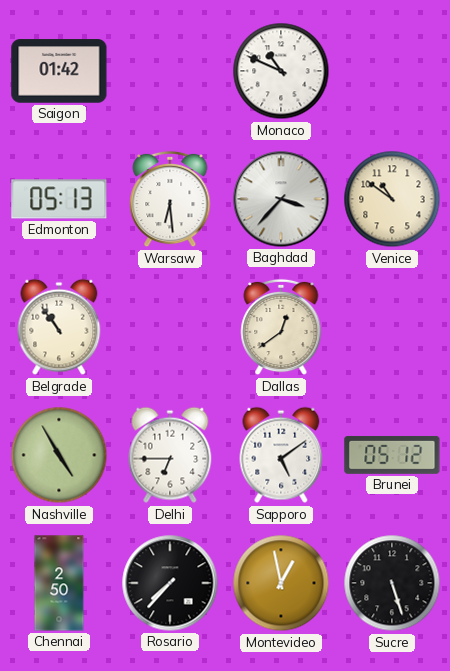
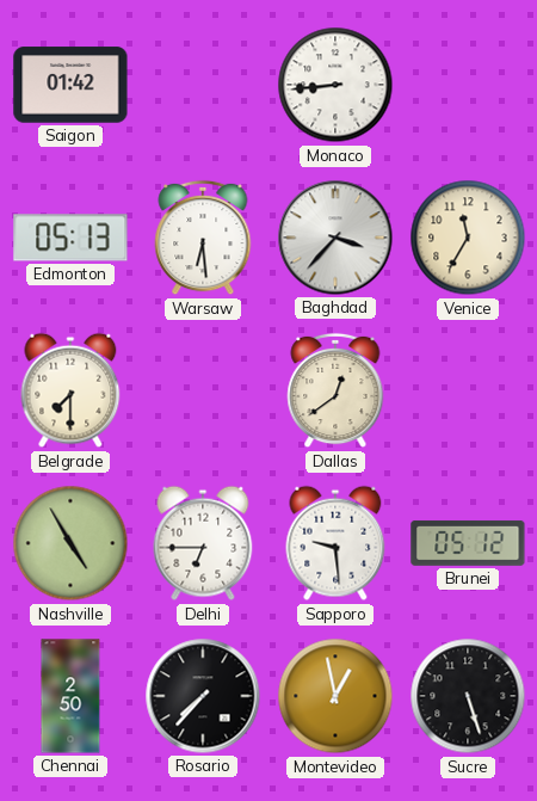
Monaco: 10:49 -> 8:44
Venice: 10:51 -> 11:35
Belgrade: 10:54 -> 7:30
Sapporo: 5:09 -> 9:29
